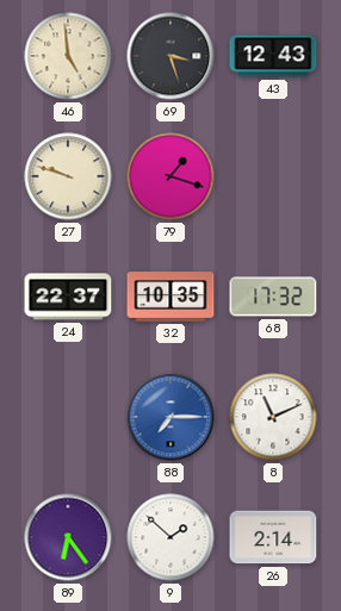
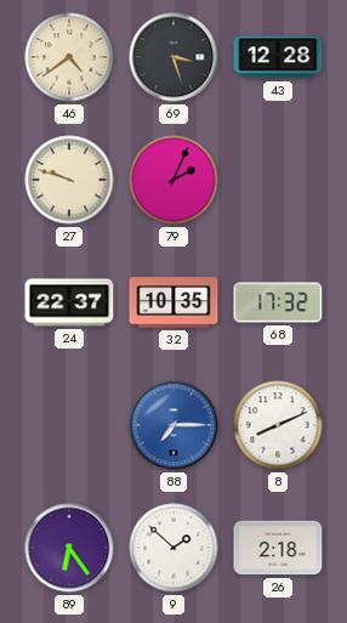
46: 4:59 -> 4:39
43: 12:43 -> 12:28
79: 1:18 -> 2:04
8: 11:11 -> 8:11
26: 2:14 -> 2:18
